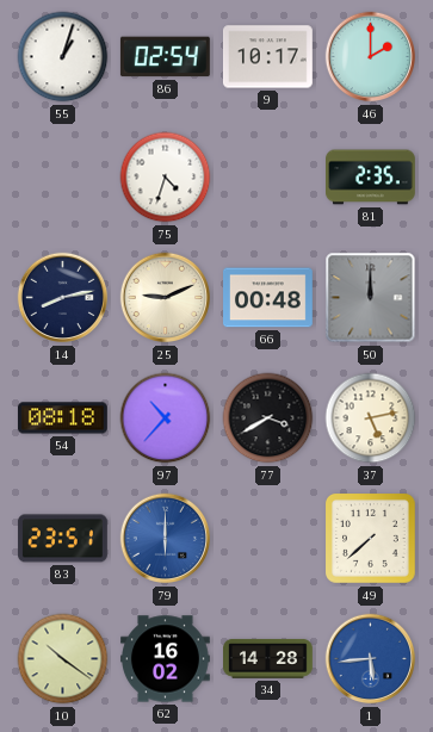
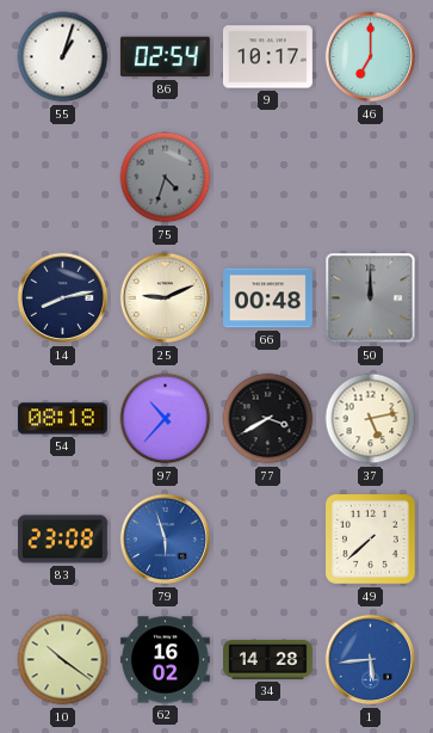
46: 2:00 -> 7:00
75 dial: white -> grey
81: 2:35 -> none
83: 23:51 -> 23:08
79: 6:00 -> 5:57
